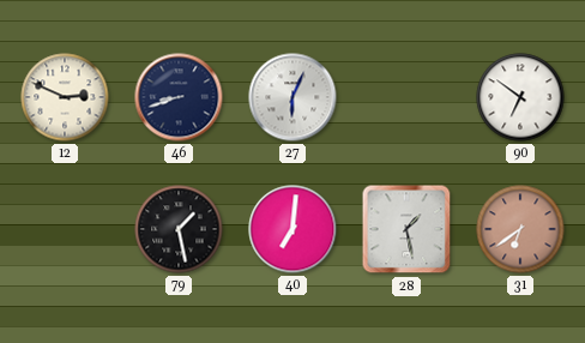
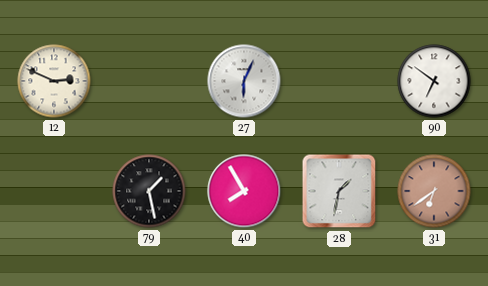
46: 8:42 -> none
40: 7:01 -> 7:55
28: 1:28 -> 1:32
